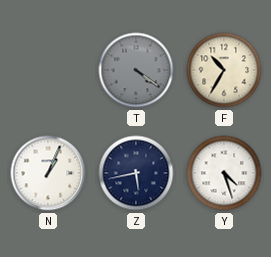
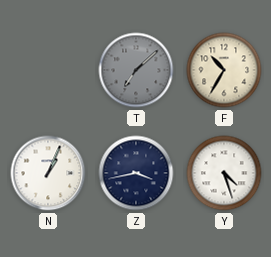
T: 4:21 -> 7:08
Z: 5:43 -> 3:43
